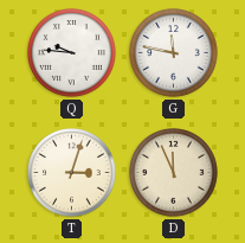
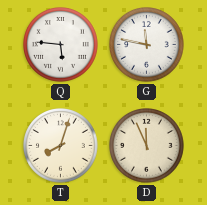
Q: 9:46 -> 5:46
T: 3:03 -> 8:03
